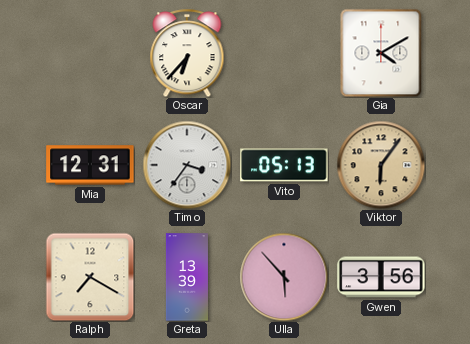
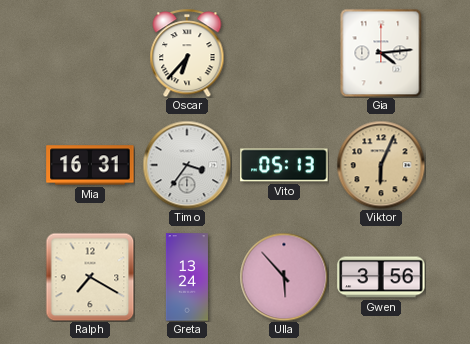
Gia: 4:10 -> 4:14
Mia: 12:31 -> 16:31
Viktor: 6:06 -> 6:04
Greta: 13:39 -> 13:24
